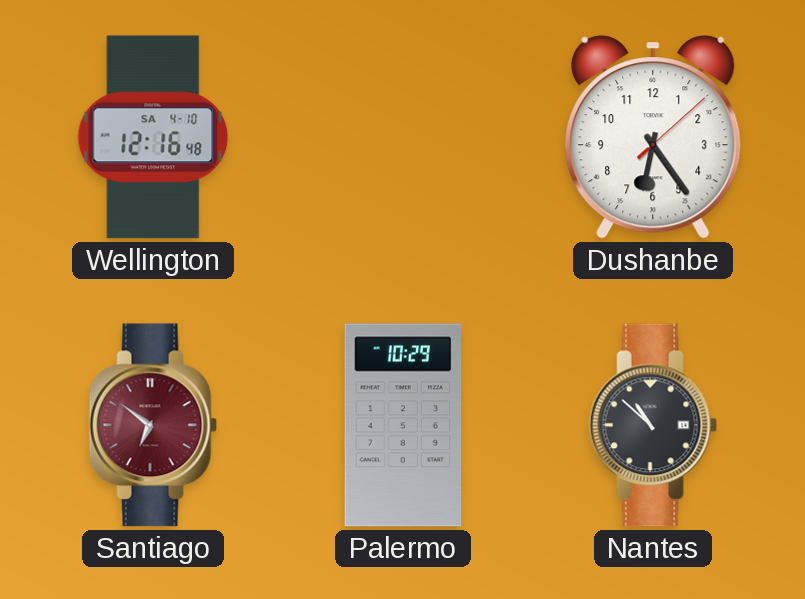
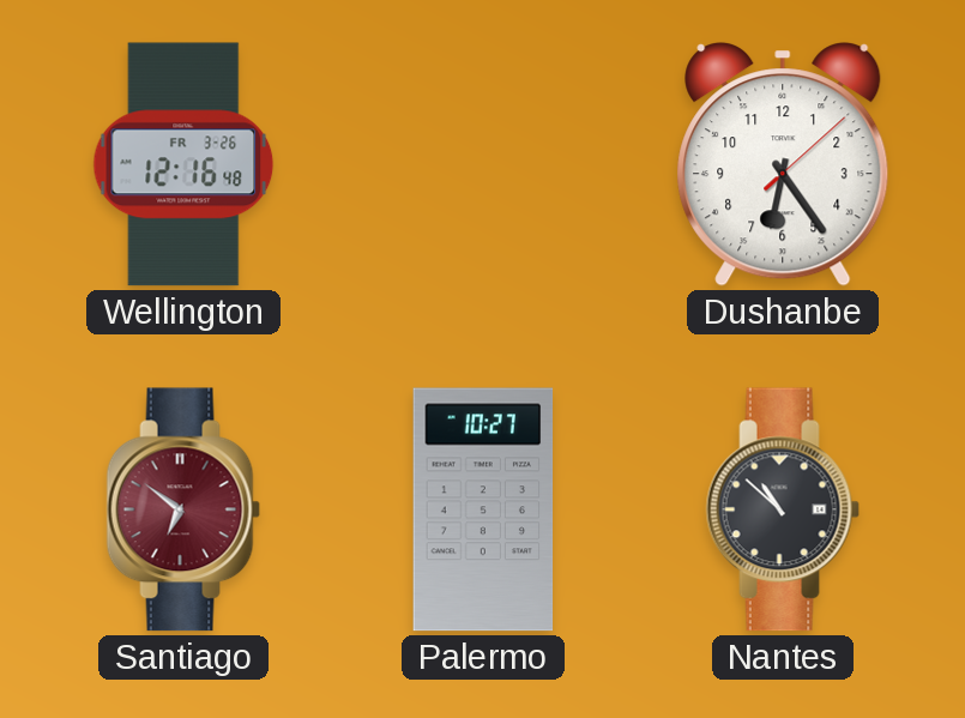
Wellington date: SA 4-10 -> FR 3-26
Palermo: 10:29 -> 10:27
